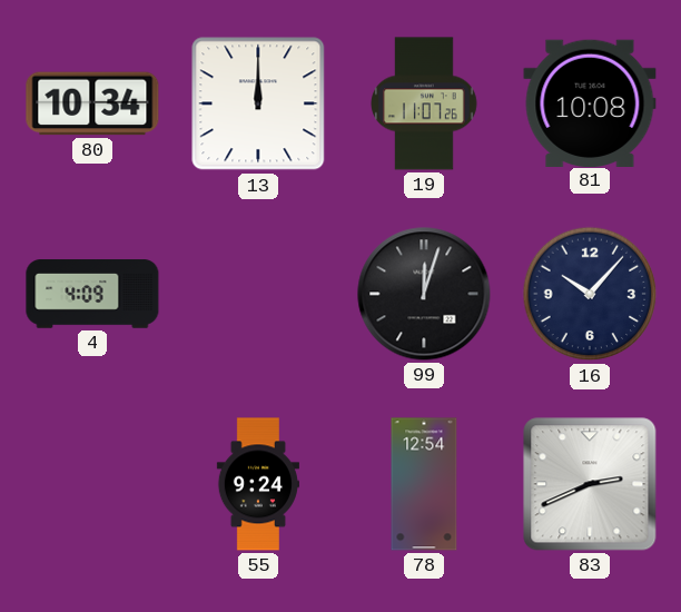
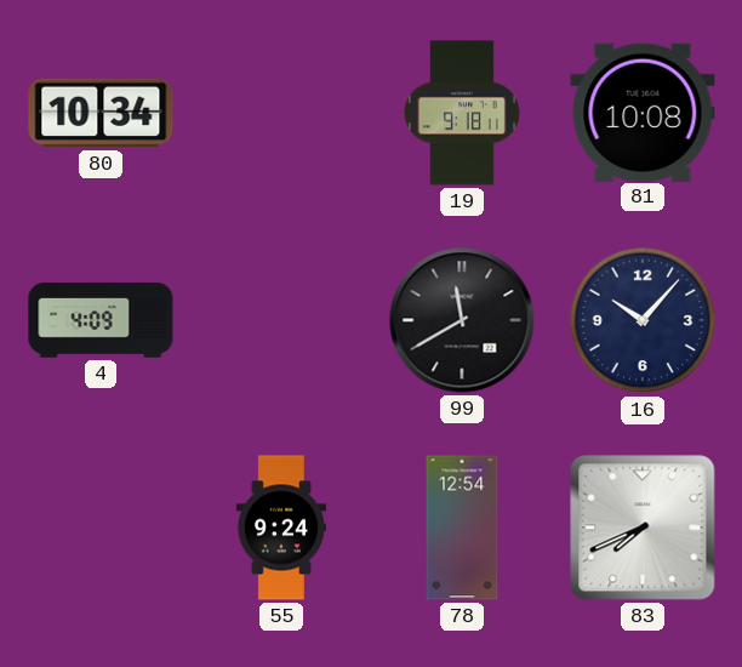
13: 12:00 -> none
19: 11:07 -> 9:18
99: 12:03 -> 11:40
83: 2:41 -> 7:41
